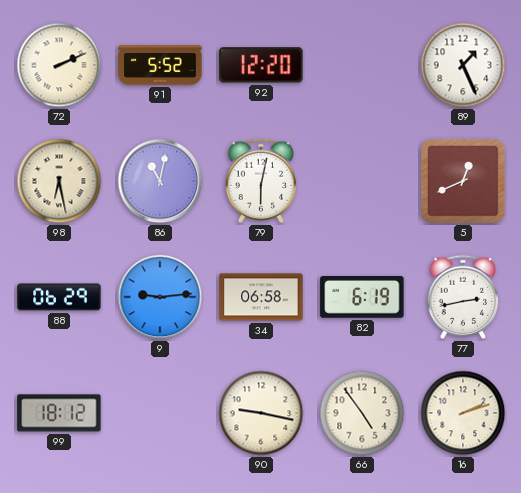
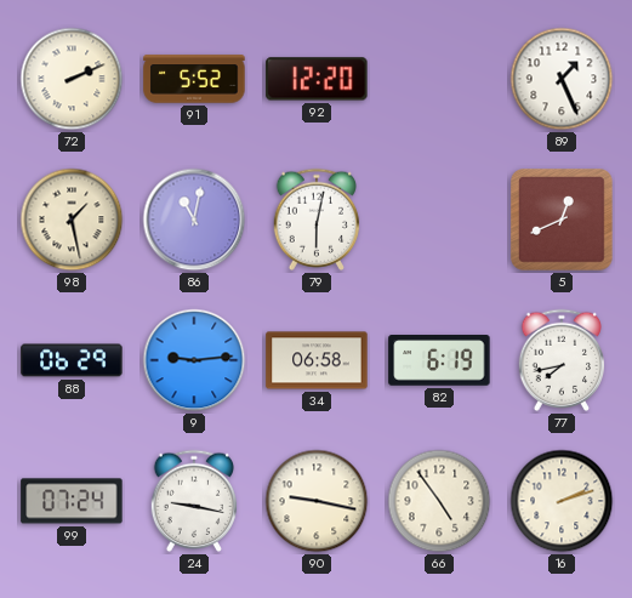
98: 6:28 -> 1:28
77: 2:43 -> 7:43
99: 18:12 -> 07:24
24: none -> 9:17
